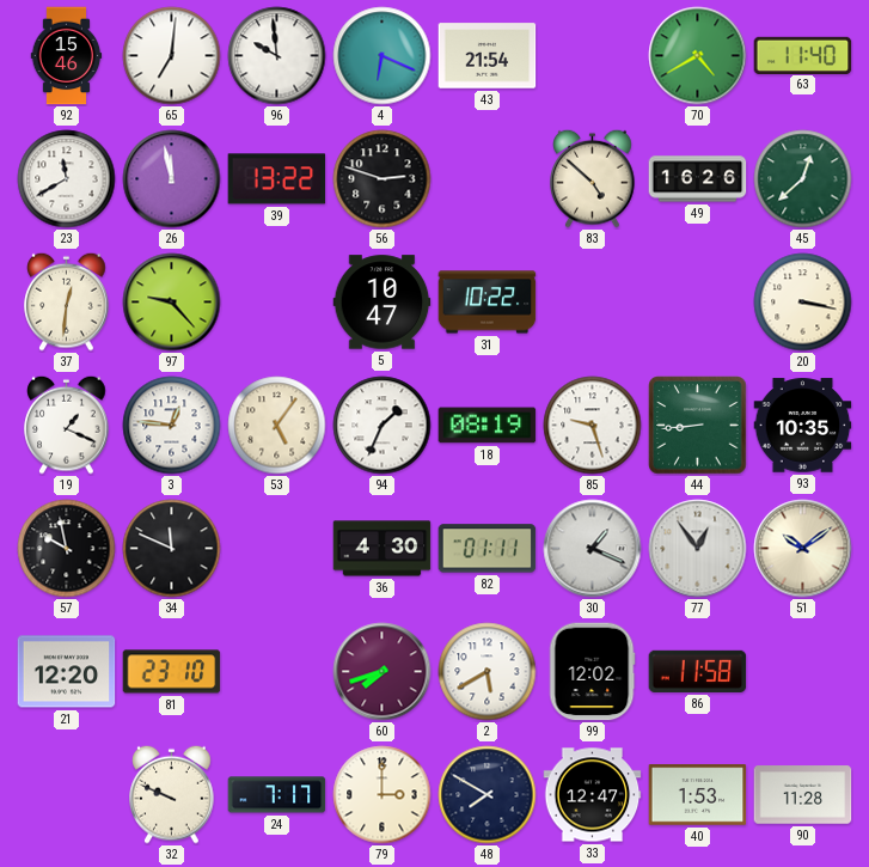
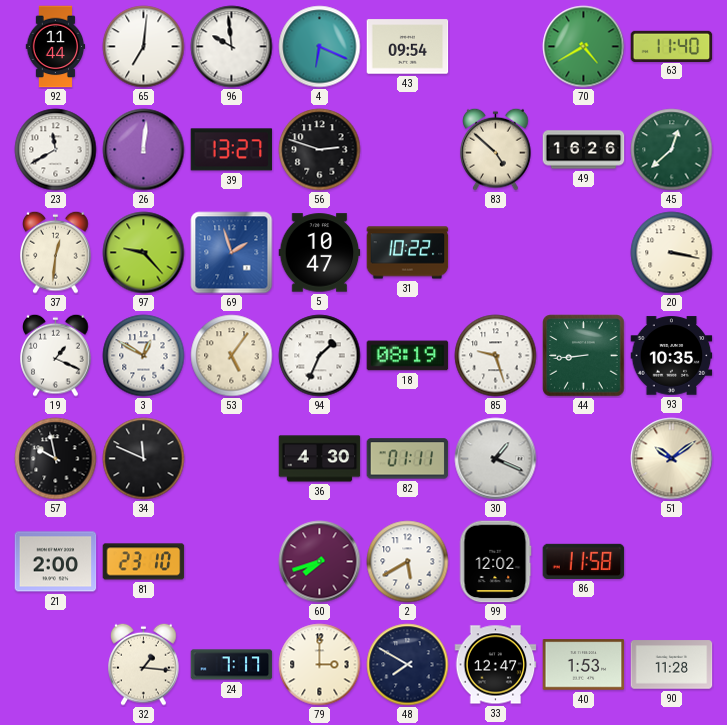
92: 15:46 -> 11:44
43: 21:54 -> 09:54
26: 11:58 -> 12:01
39: 13:22 -> 13:27
69: none -> 1:57
3: 12:46 -> 12:50
77: 12:54 -> none
21: 12:20 -> 2:00
32: 9:49 -> 1:16
